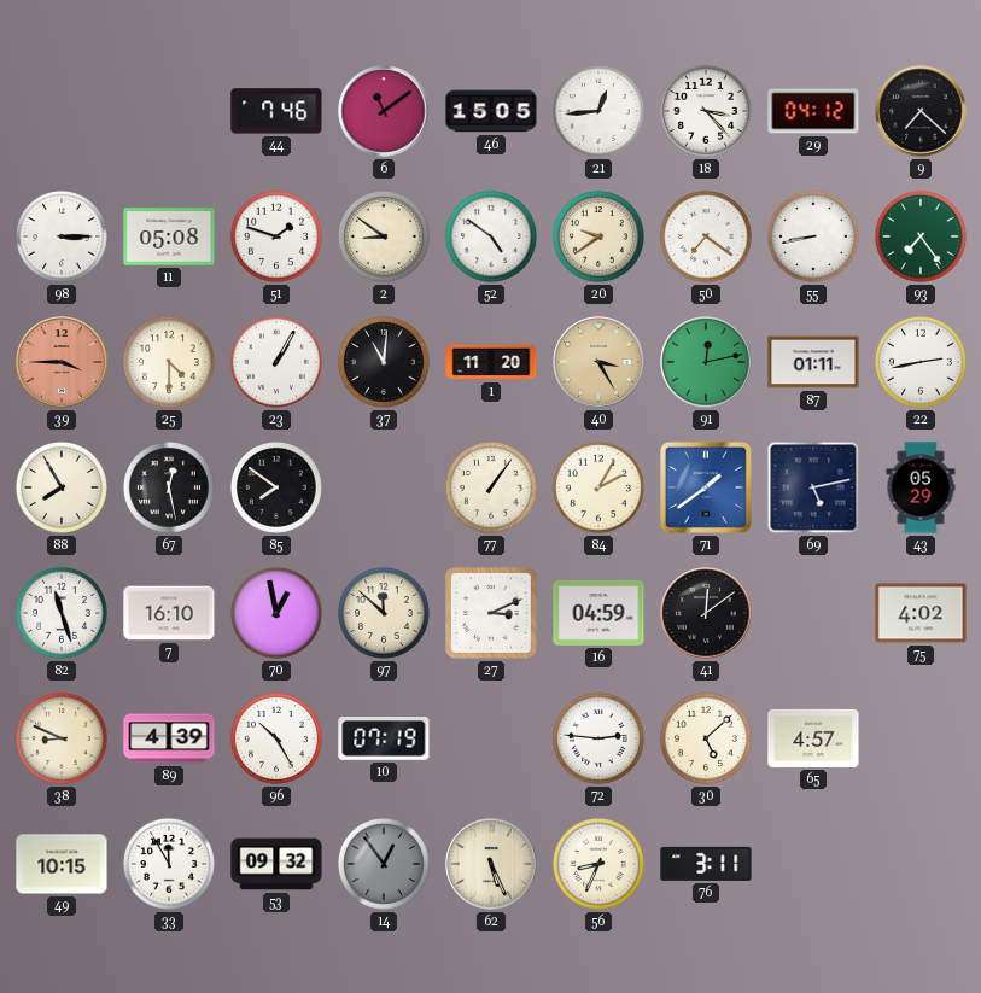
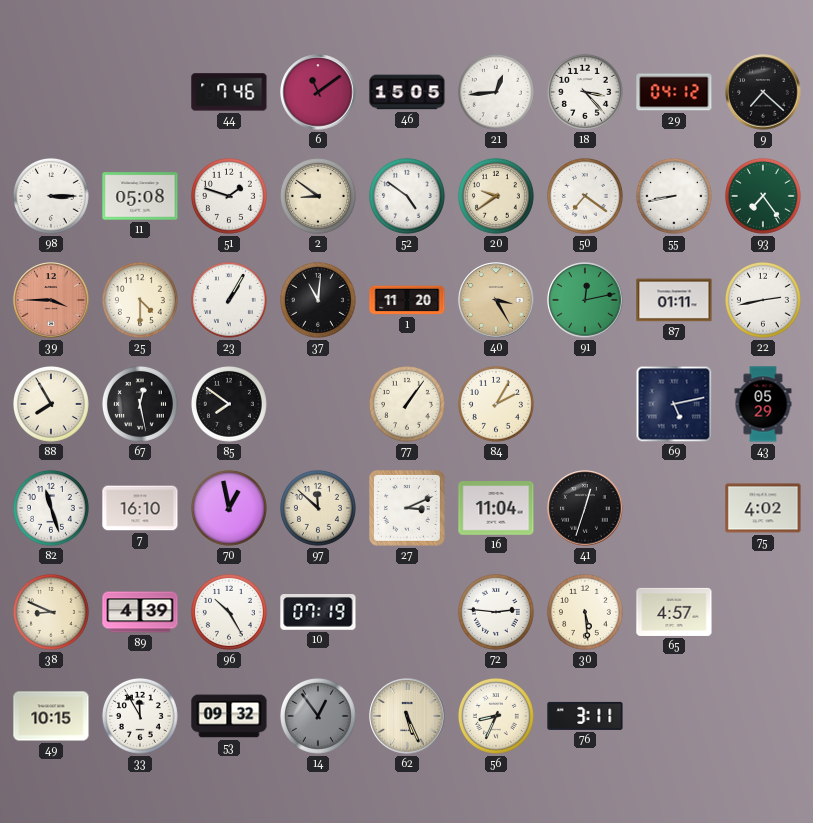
71: 1:39 -> none
16: 04:59 -> 11:04
41: 12:09 -> 12:33
30: 5:08 -> 5:29
